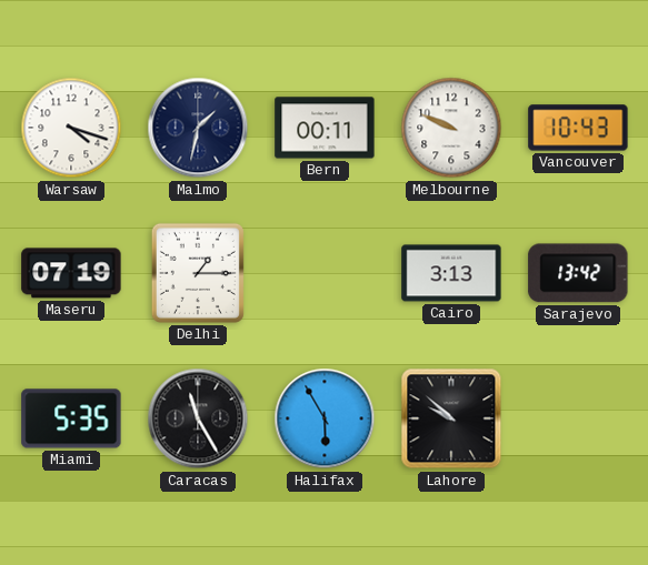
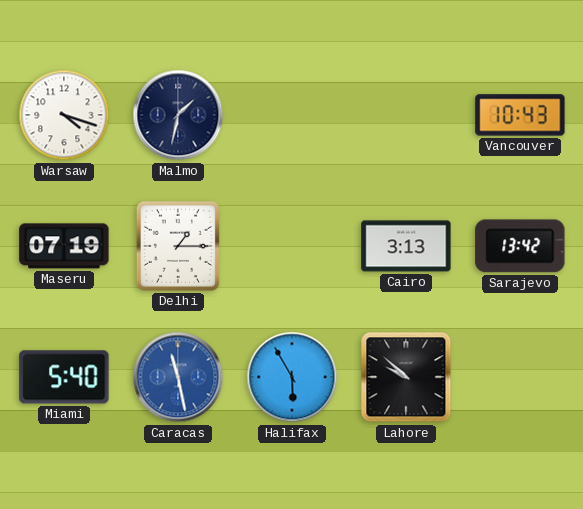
Bern: 00:11 -> none
Melbourne: 9:49 -> none
Miami: 5:35 -> 5:40
Caracas: 11:25 -> 11:28
Caracas dial: black -> blue
